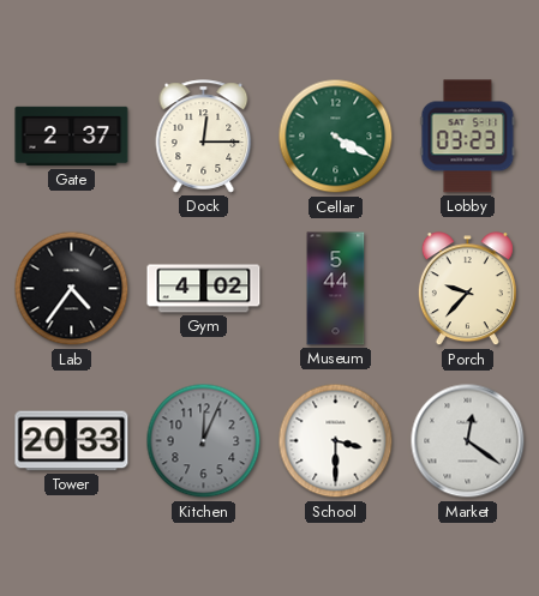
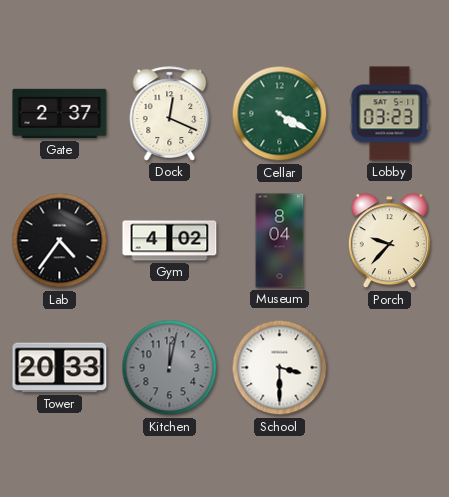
Dock: 12:15 -> 12:19
Museum: 5:44 -> 8:04
Kitchen: 12:04 -> 12:02
Market: 12:21 -> none
